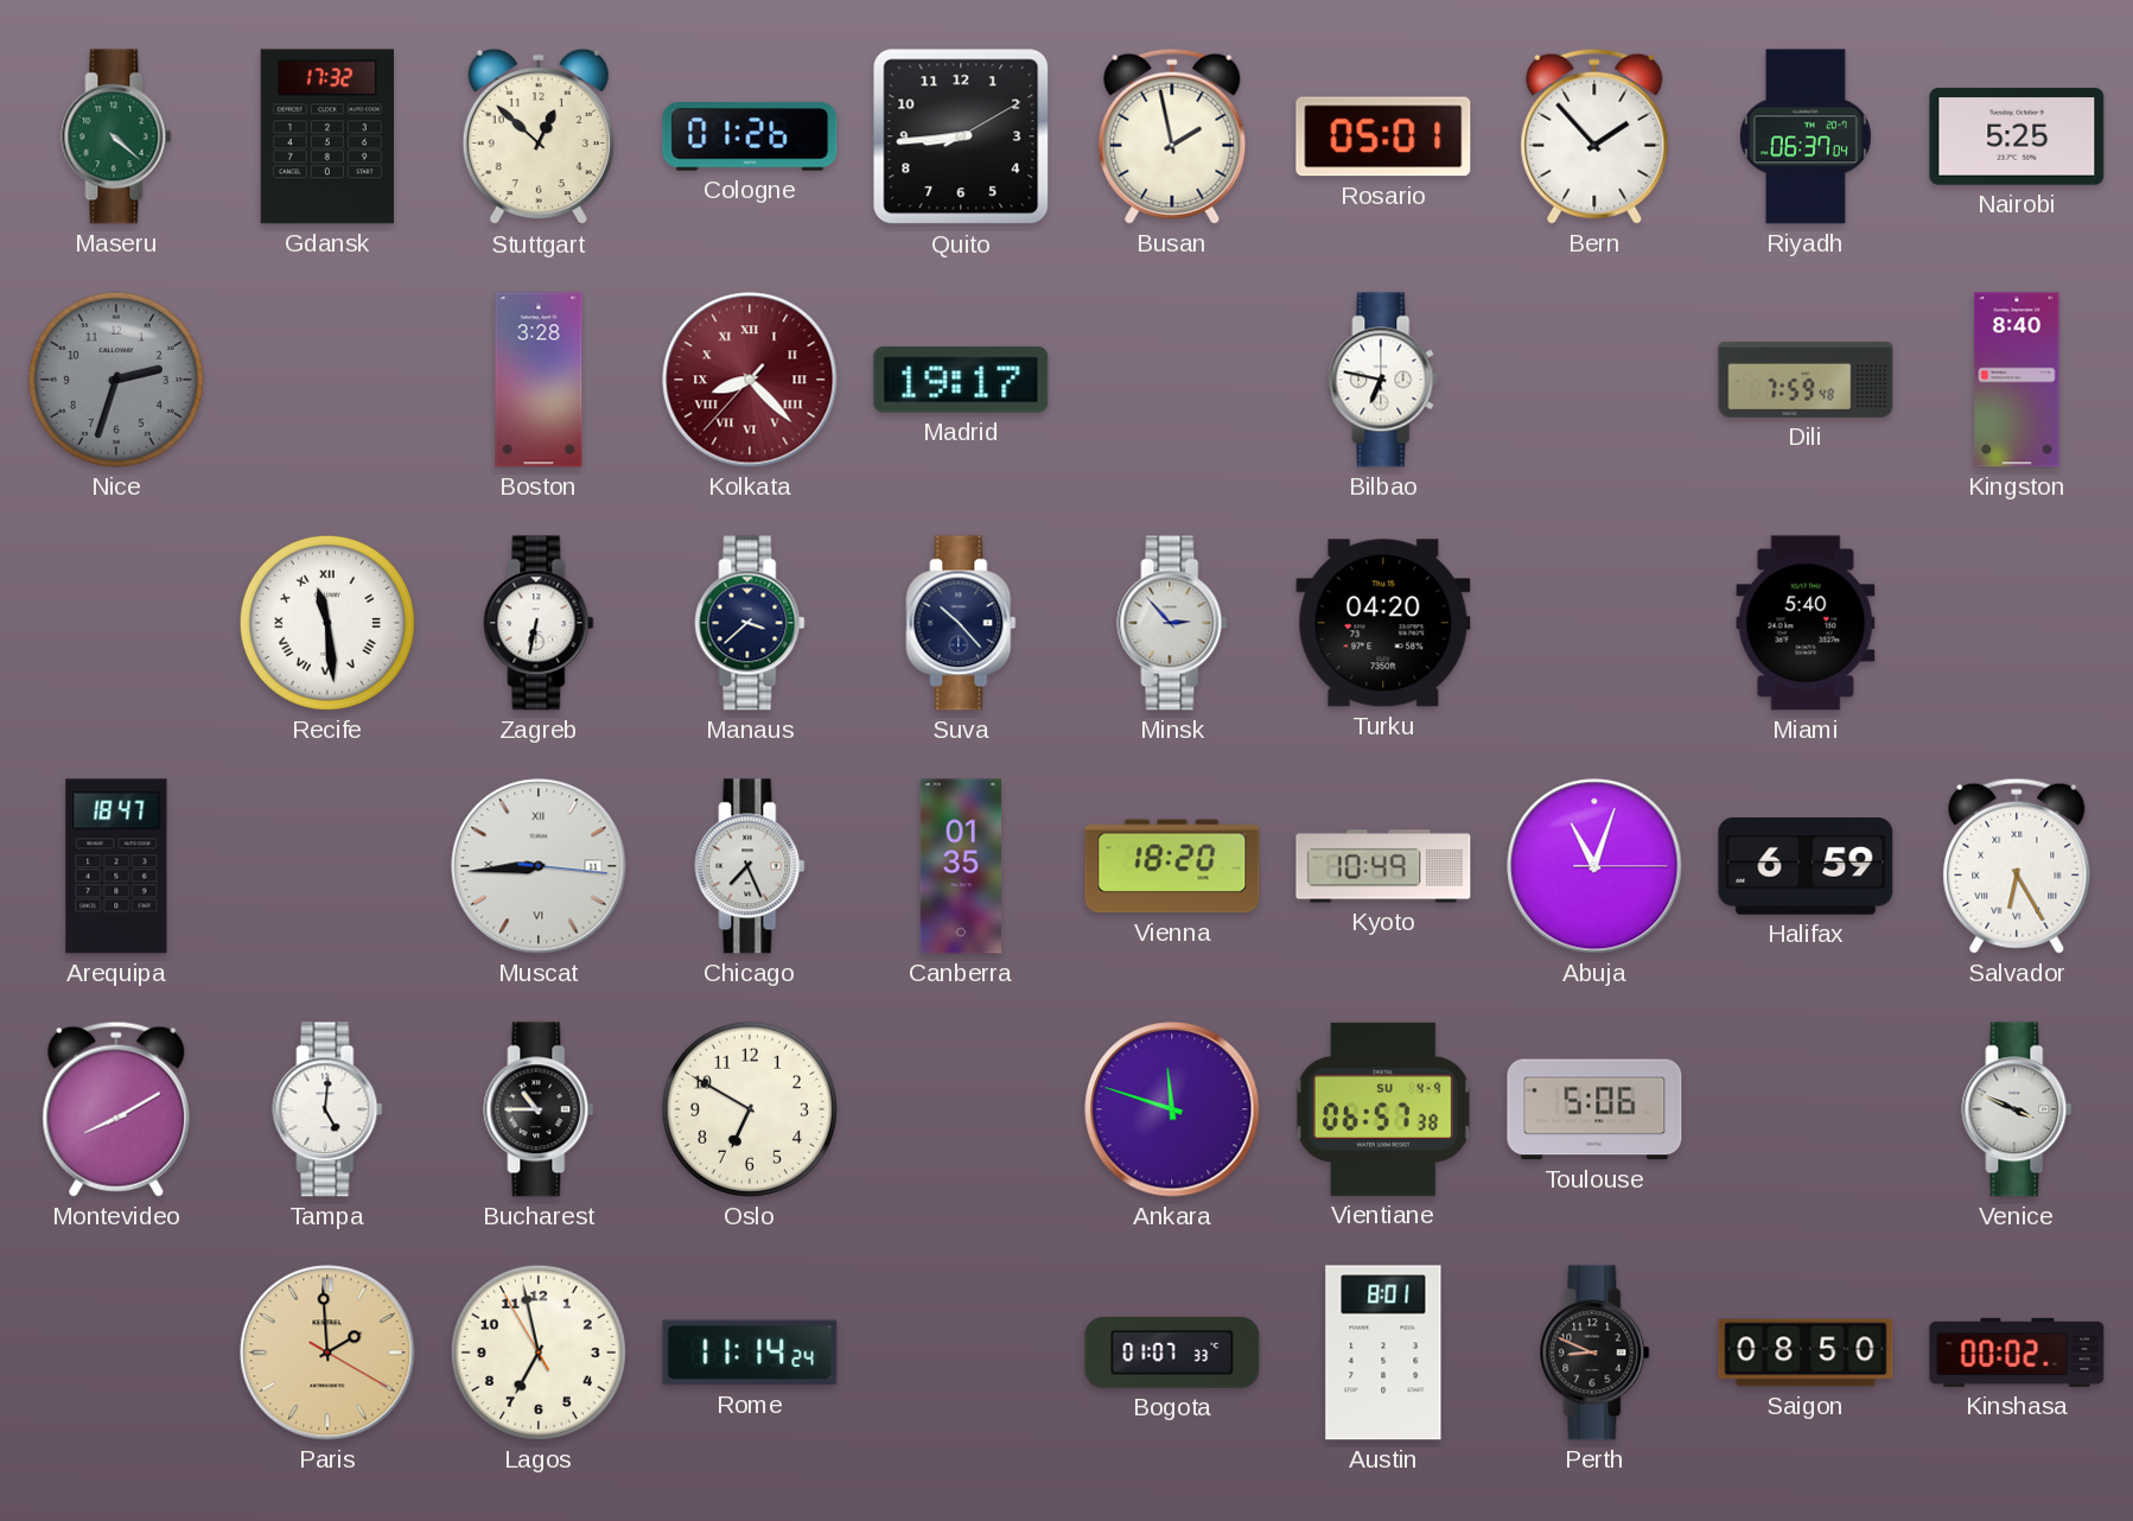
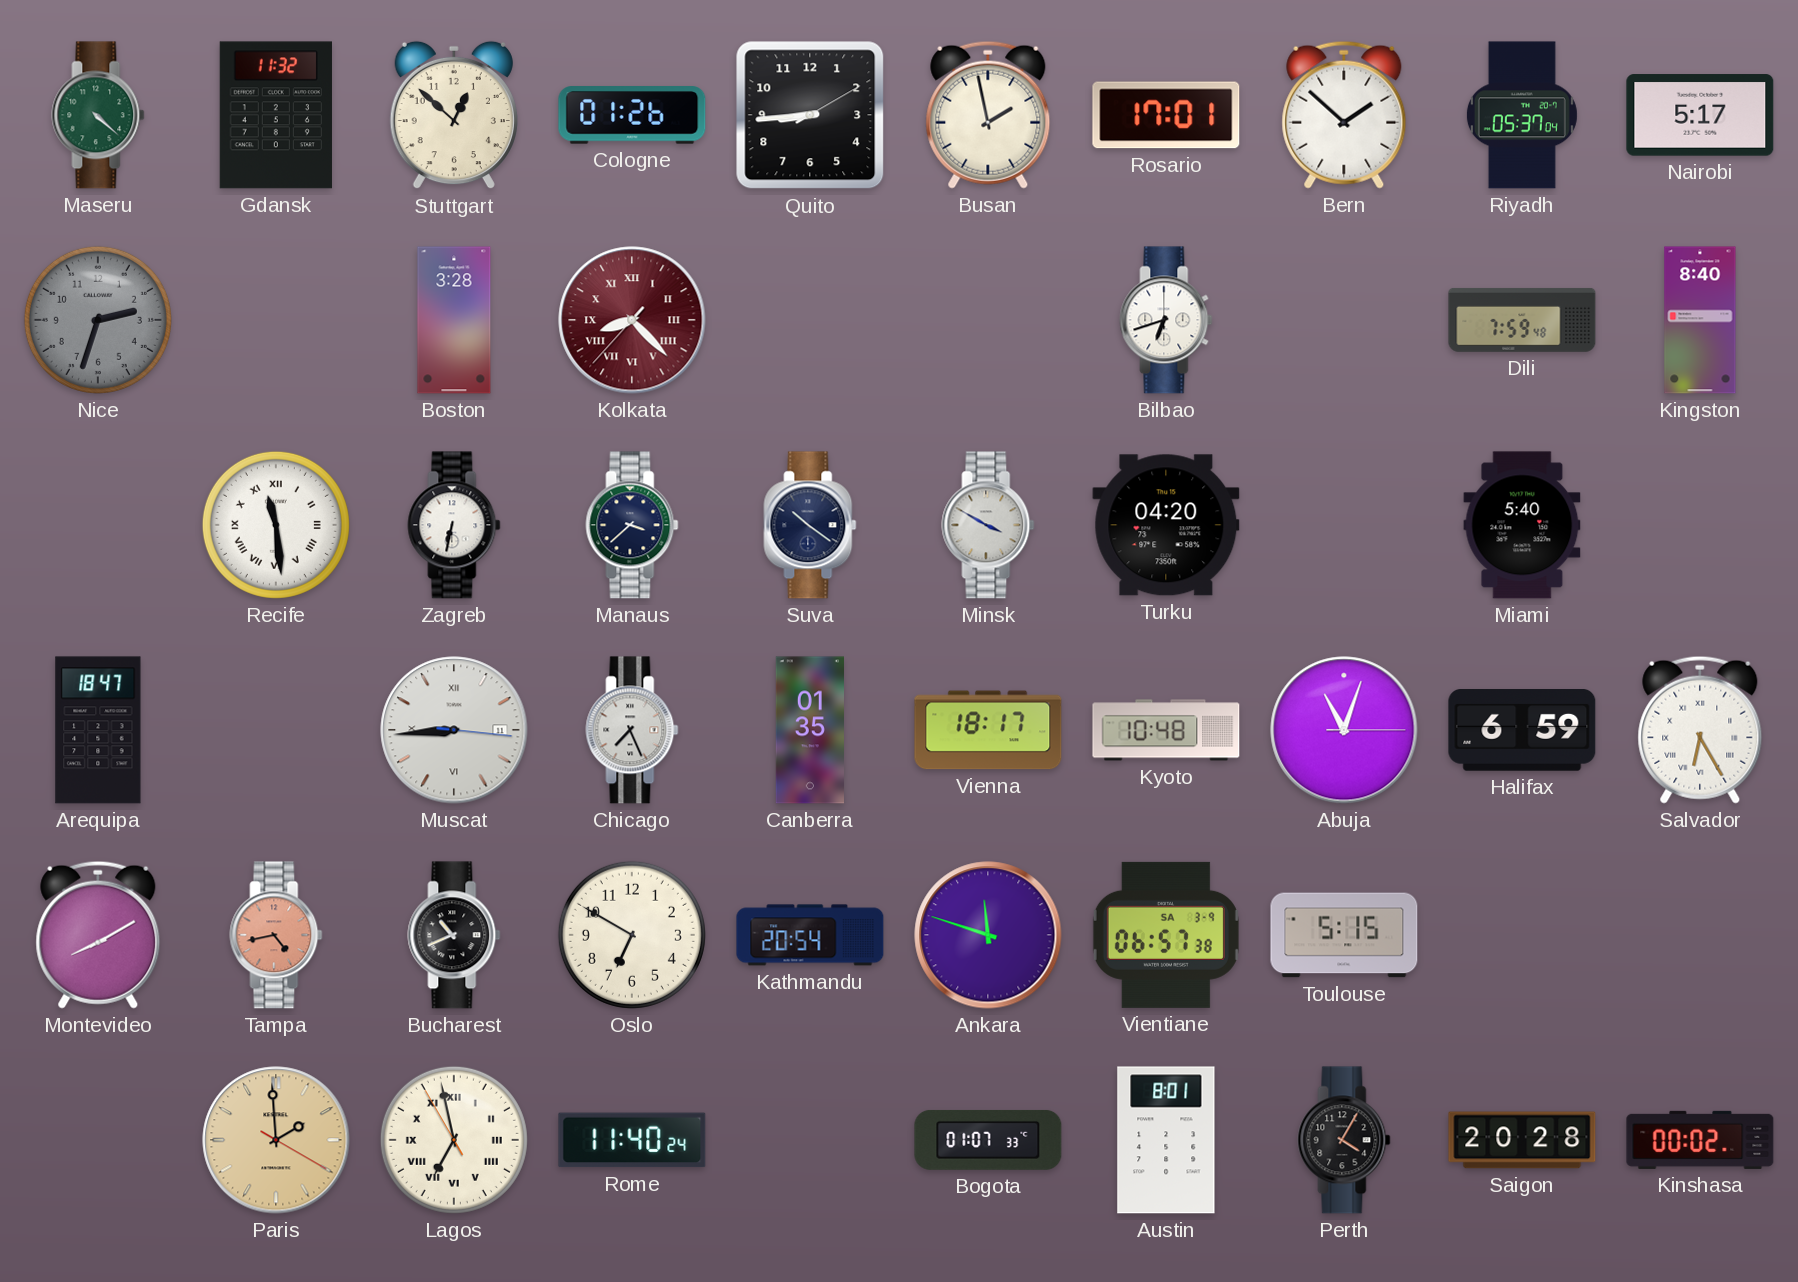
Gdansk: 17:32 -> 11:32
Rosario: 05:01 -> 17:01
Bern: 1:53 -> 1:52
Riyadh: 06:37 -> 05:37
Nairobi: 5:25 -> 5:17
Madrid: 19:17 -> none
Bilbao: 6:47 -> 6:42
Suva: 10:23 -> 10:21
Minsk: 2:53 -> 3:50
Vienna: 18:20 -> 18:17
Kyoto: 10:49 -> 10:48
Tampa: 5:01 -> 4:43
Tampa dial: white -> salmon
Bucharest: 10:45 -> 10:41
Kathmandu: none -> 20:54
Vientiane date: SU 4-9 -> SA 3-9
Toulouse: 5:06 -> 5:15
Venice: 3:49 -> none
Lagos numerals: Arabic -> Roman
Rome: 11:14 -> 11:40
Perth: 8:49 -> 4:05
Saigon: 08:50 -> 20:28
